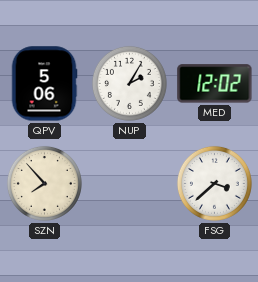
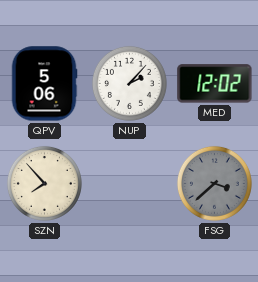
NUP: 2:05 -> 2:07
FSG dial: white -> grey
